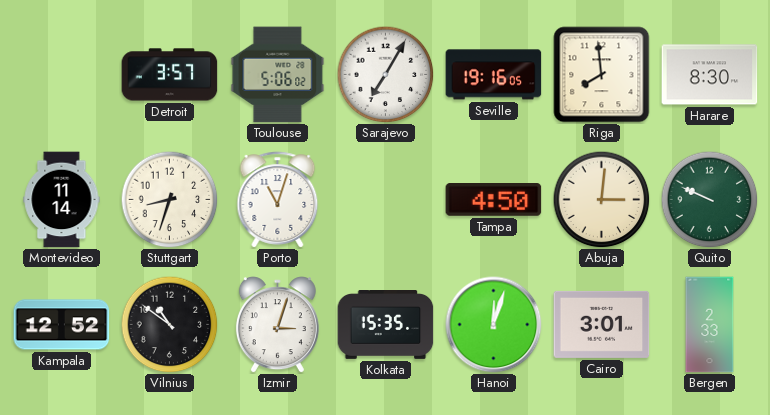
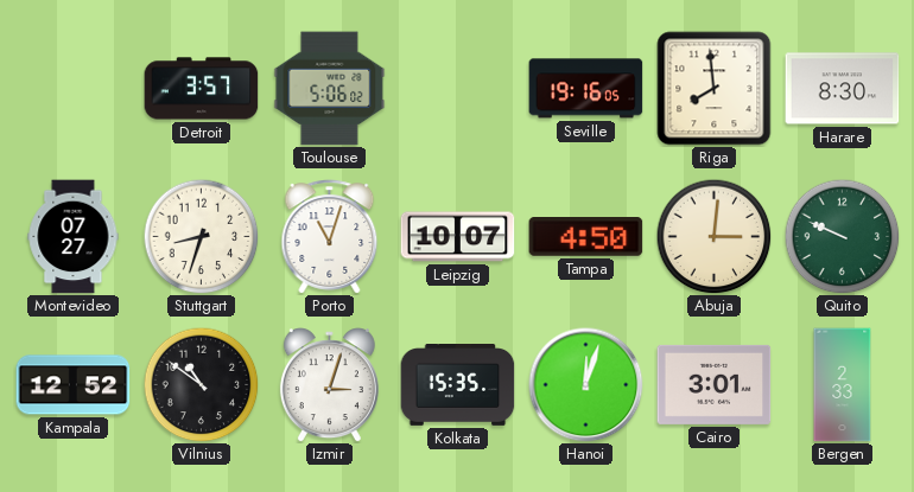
Sarajevo: 7:05 -> none
Montevideo: 11:14 -> 07:27
Leipzig: none -> 10:07
